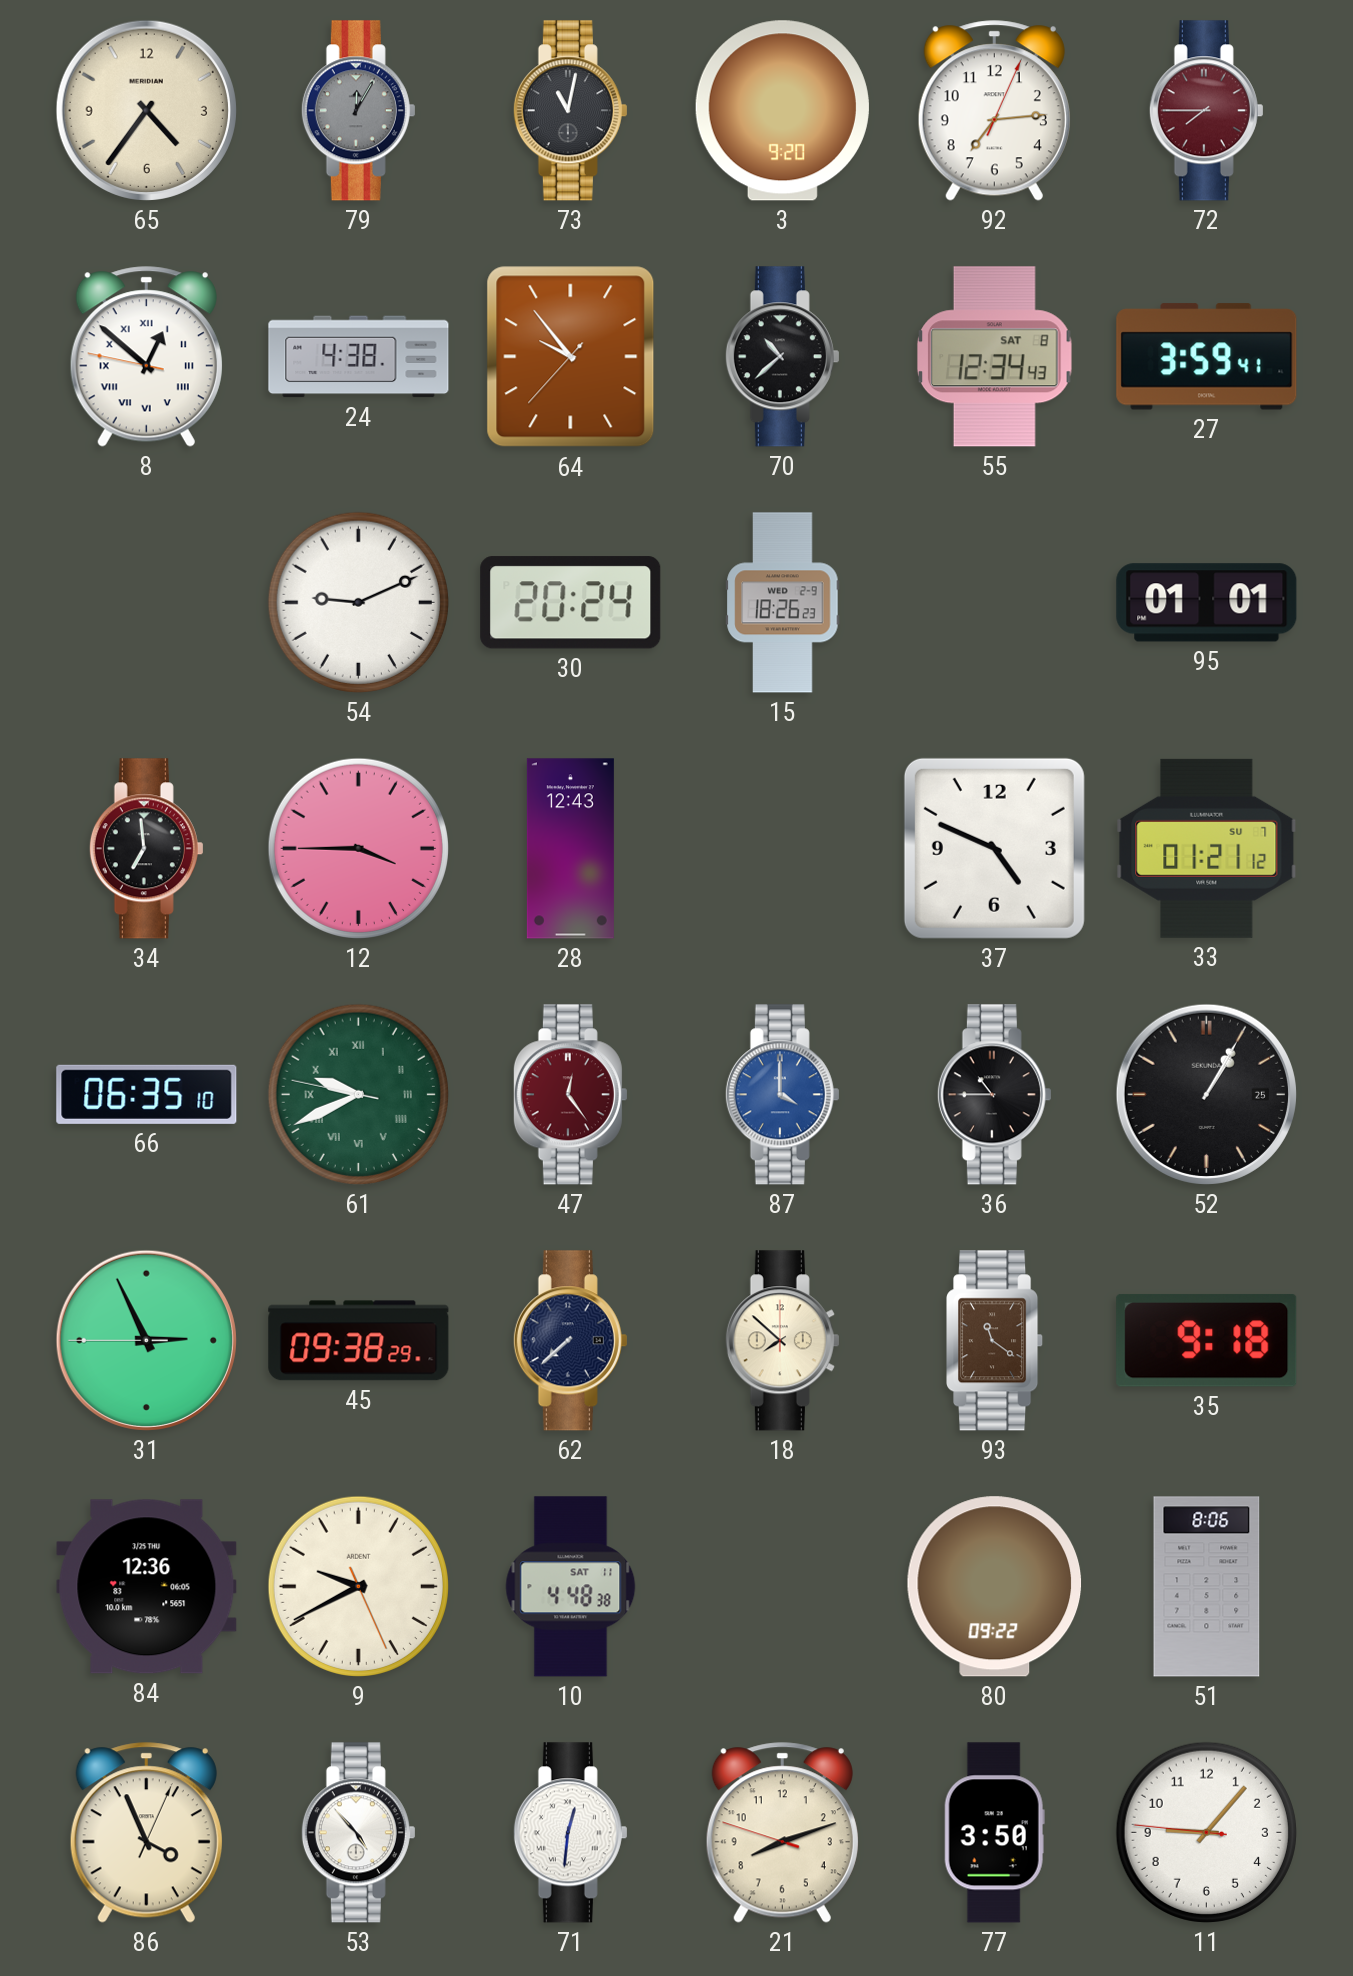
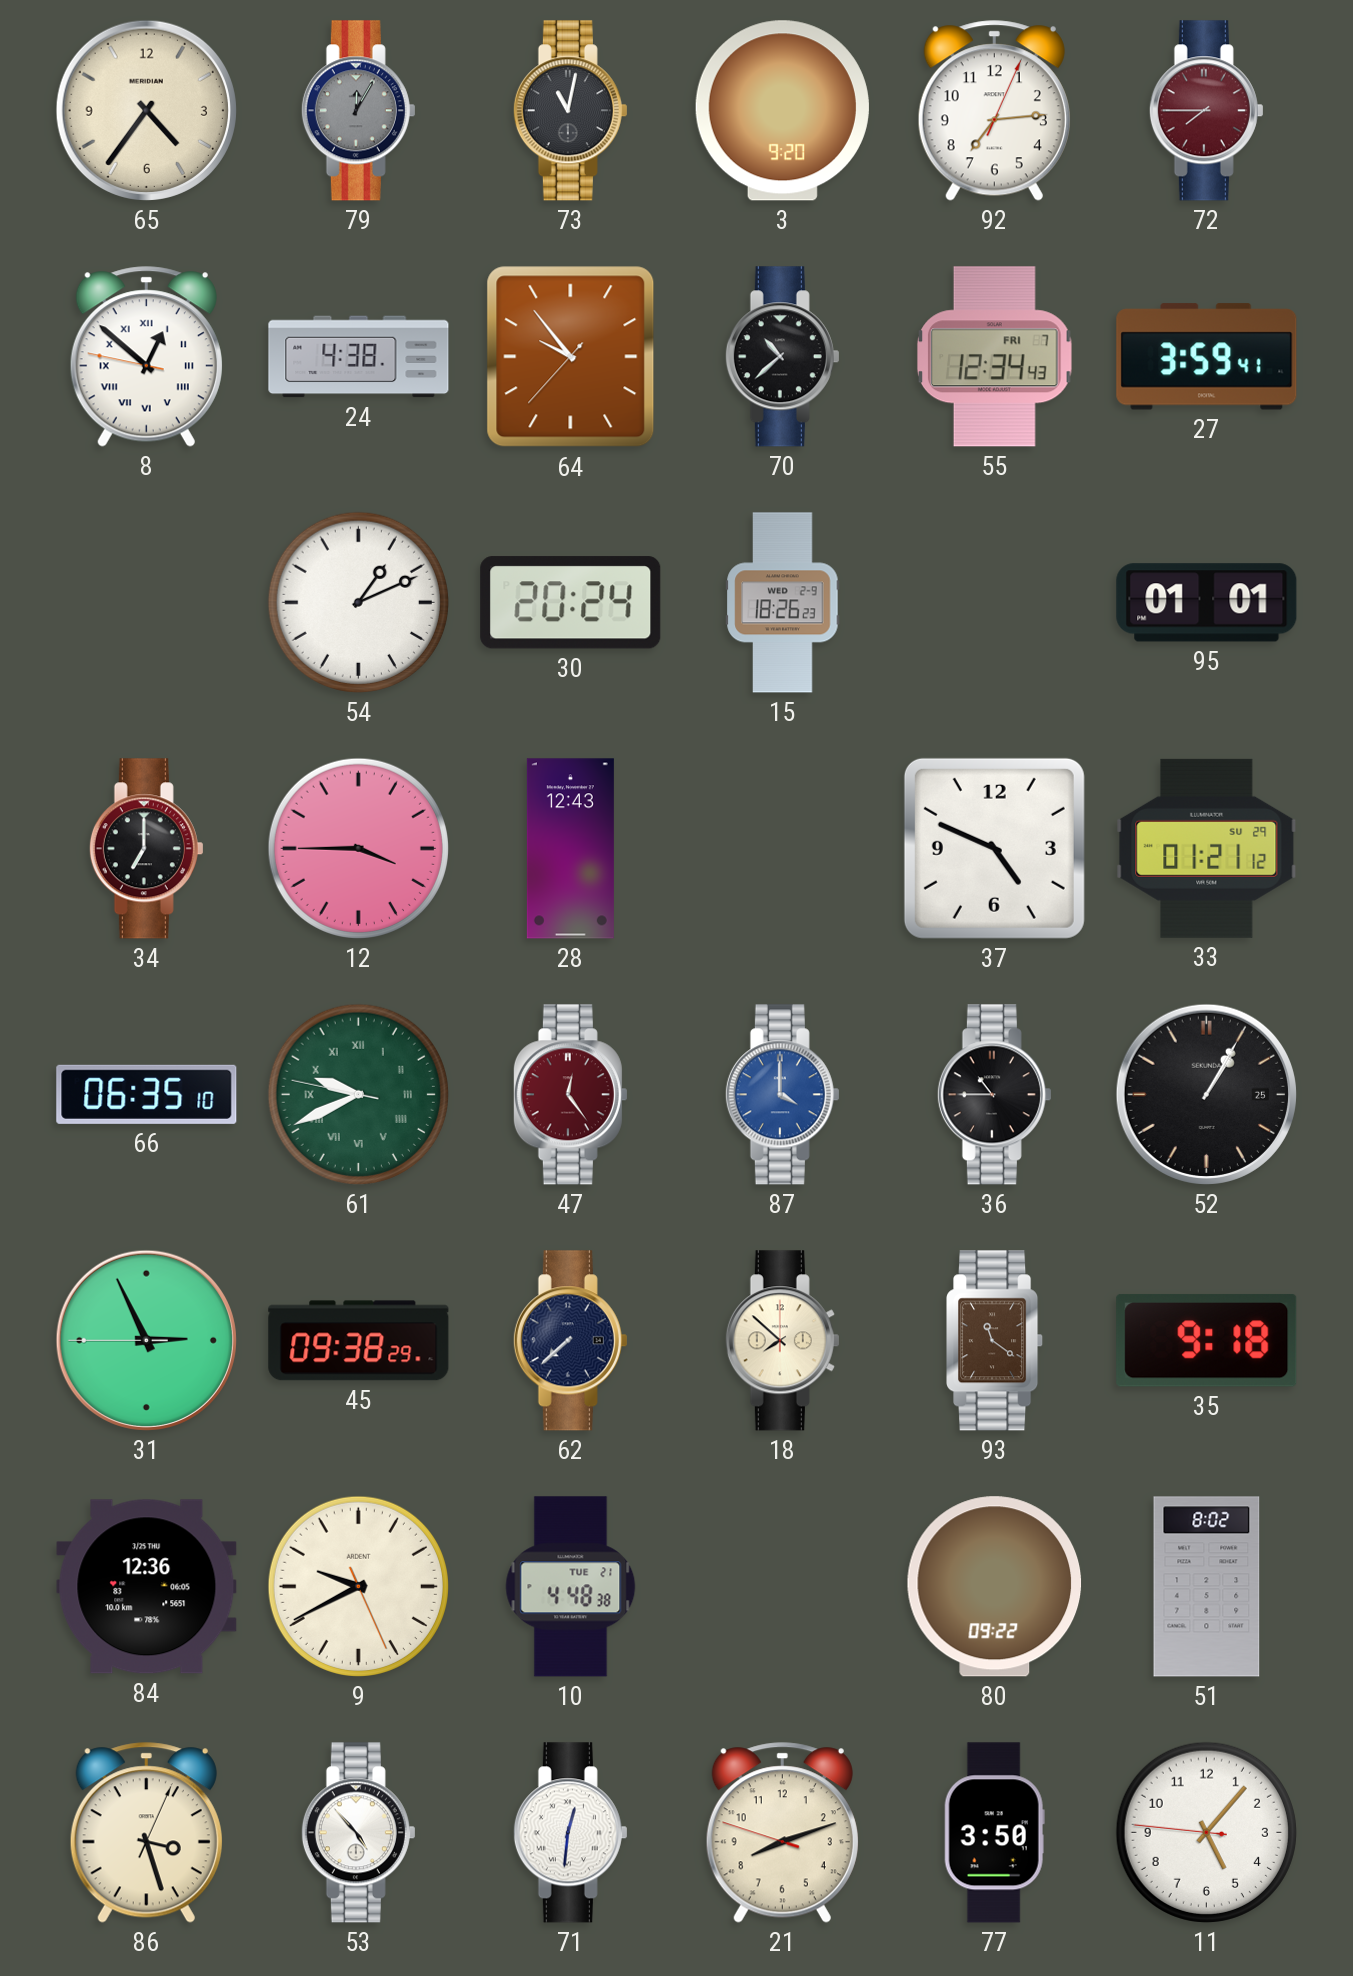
55 date: SAT 8 -> FRI 7
54: 9:11 -> 1:11
34: 6:59 -> 7:00
33 date: SU 7 -> SU 29
10 date: SAT 11 -> TUE 21
51: 8:06 -> 8:02
86: 3:56 -> 3:27
11: 9:06 -> 5:06
